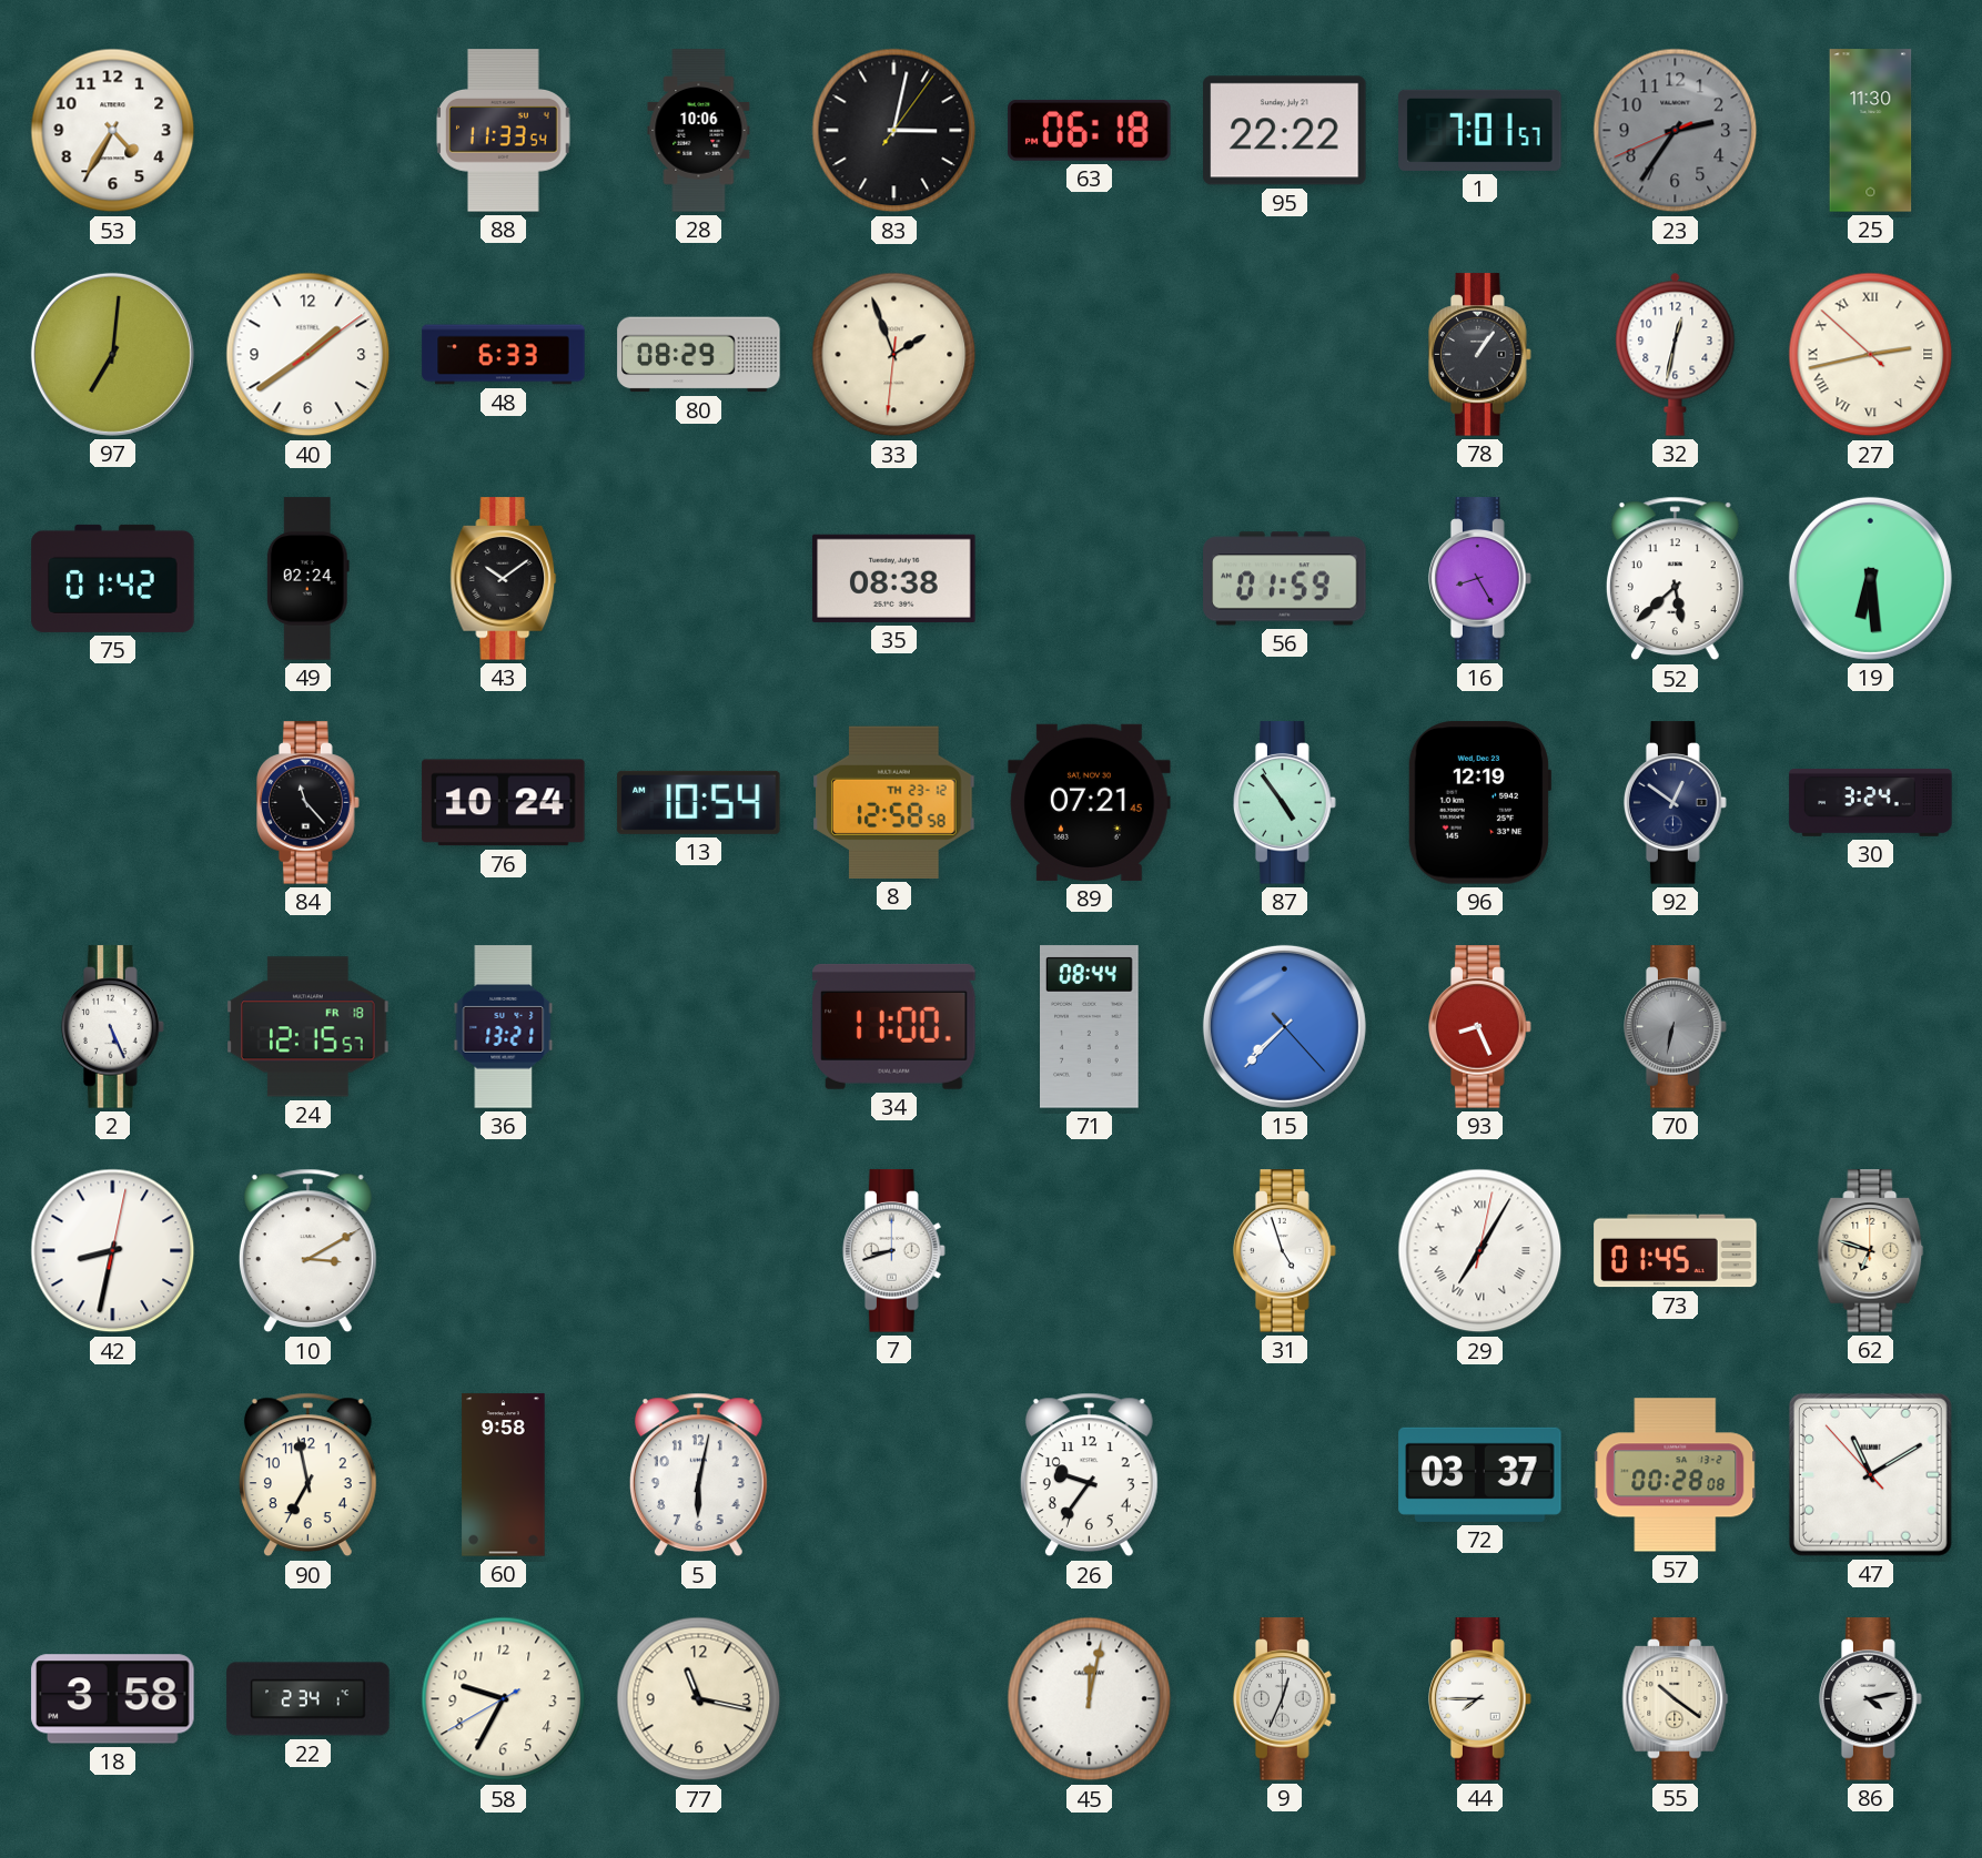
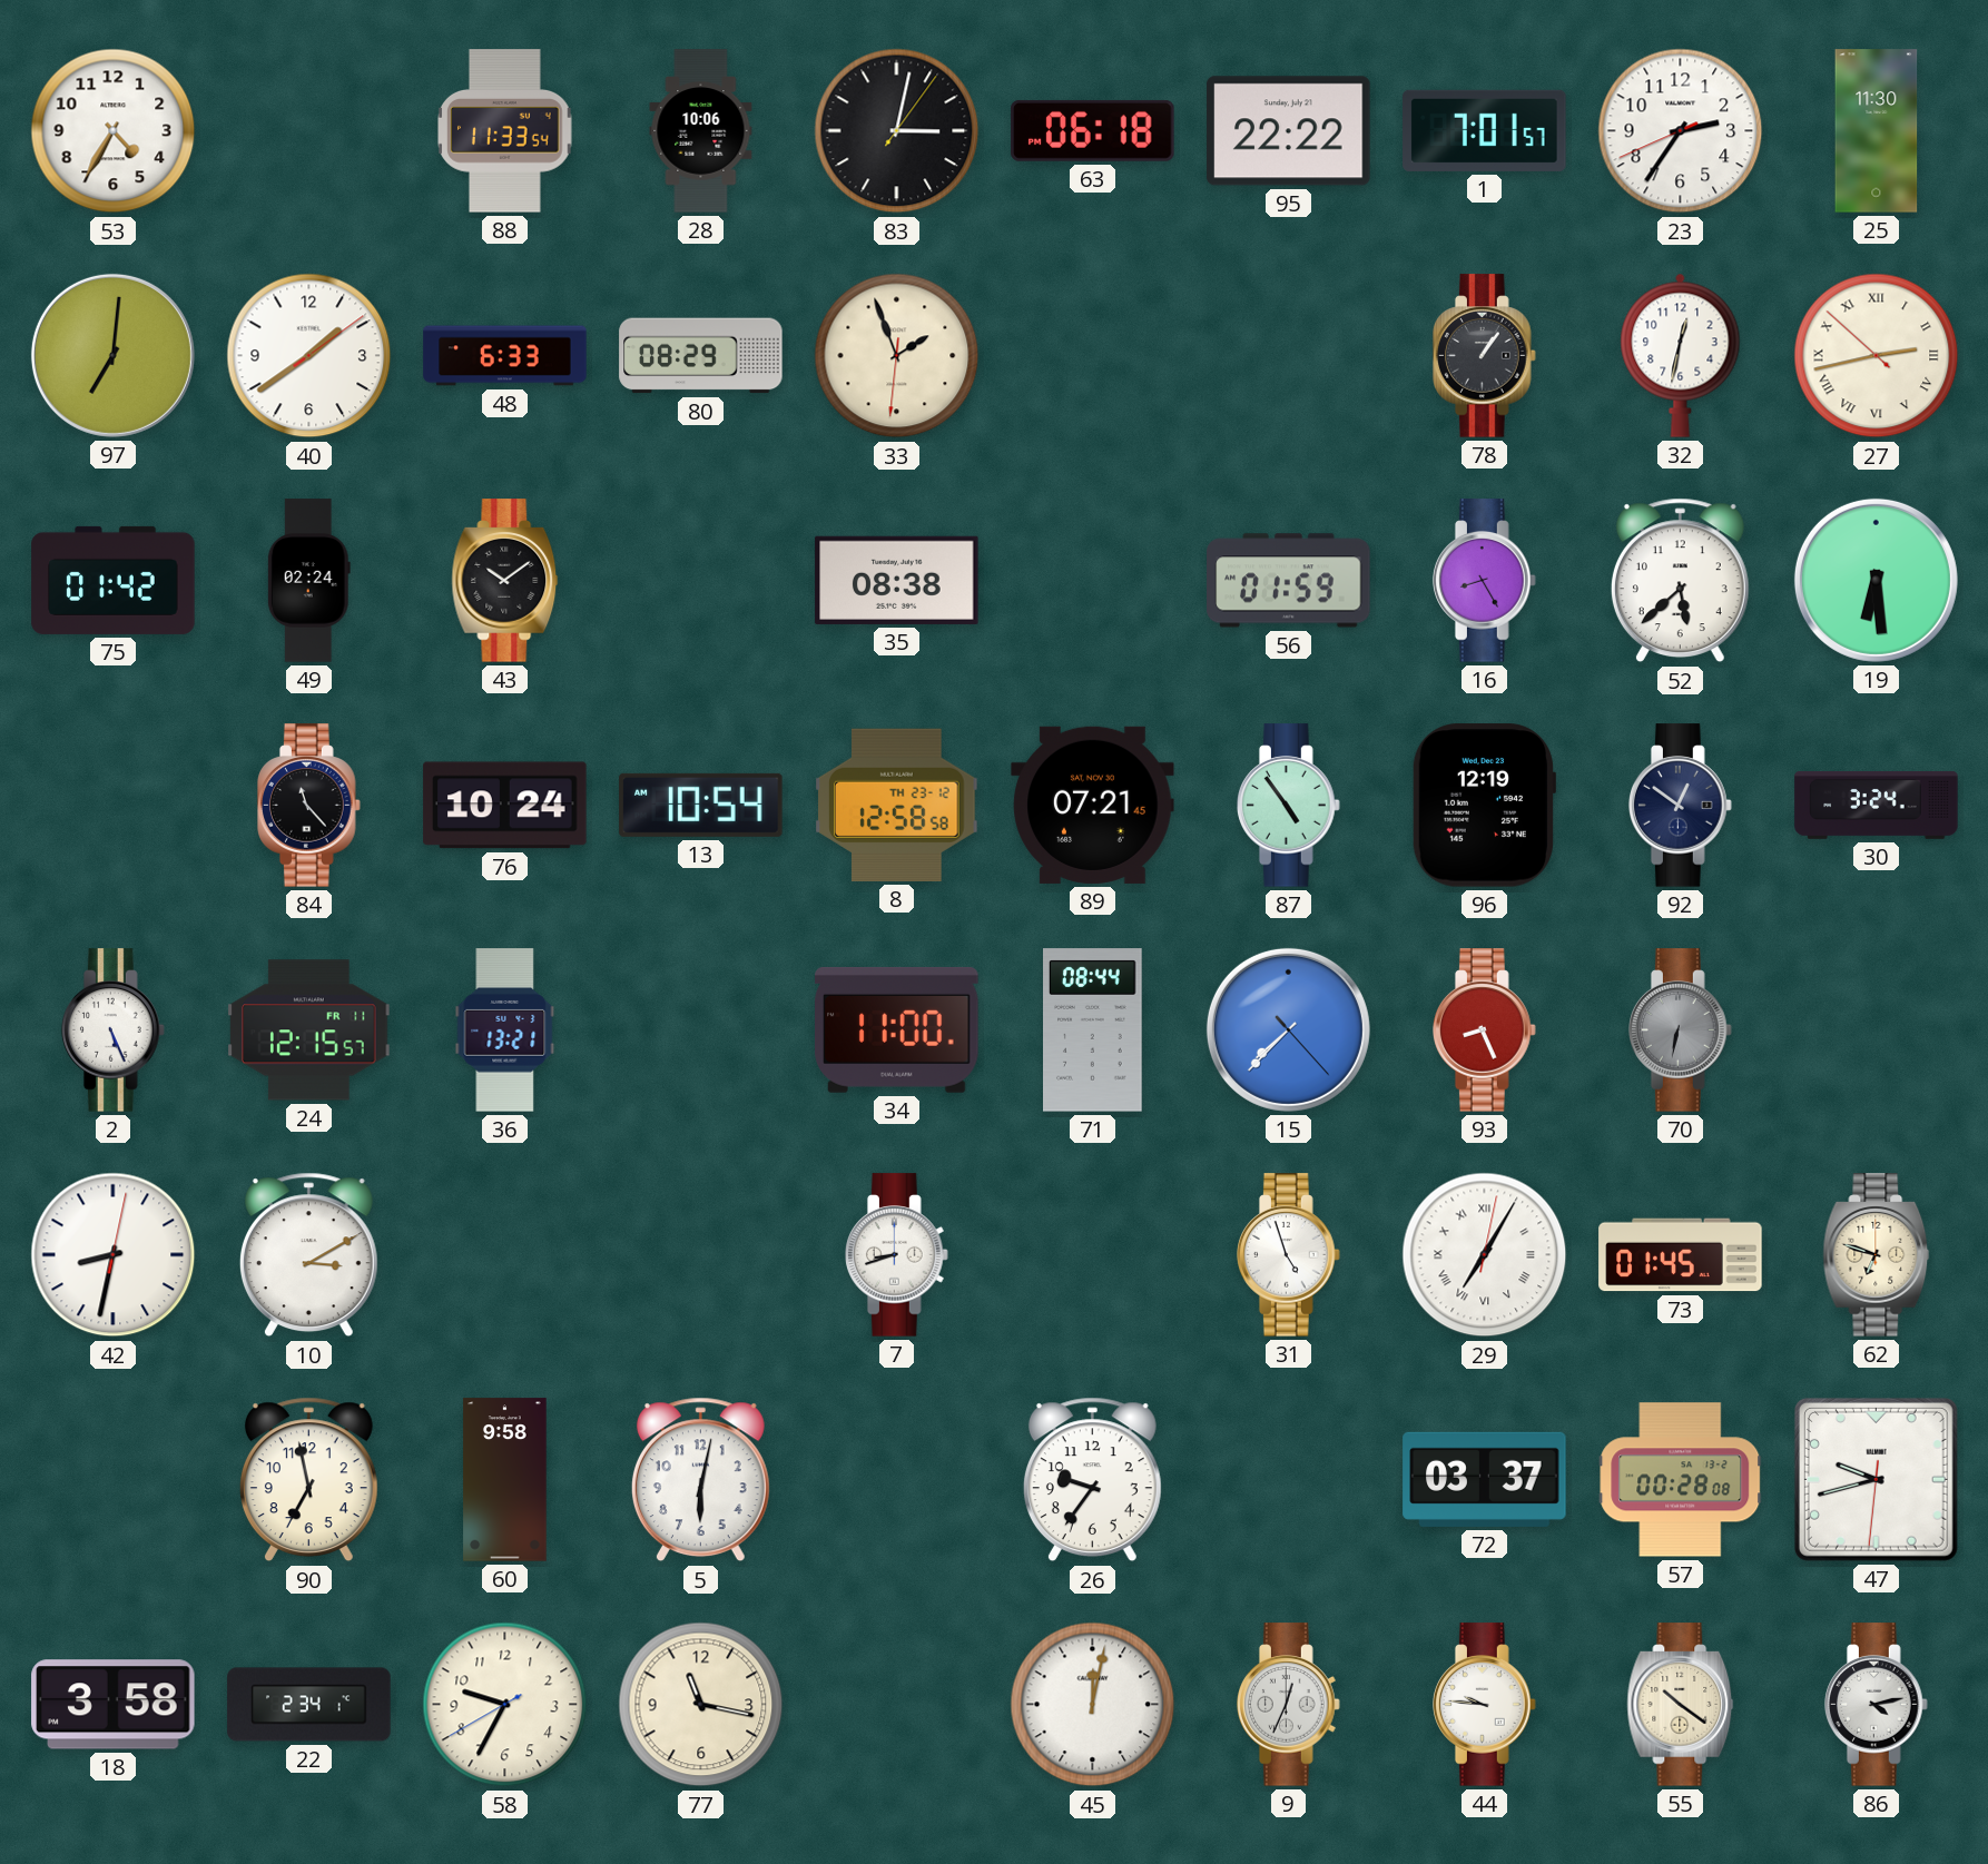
23 dial: grey -> white
24 date: FR 18 -> FR 11
47: 11:09 -> 9:42
44: 7:45 -> 9:46
